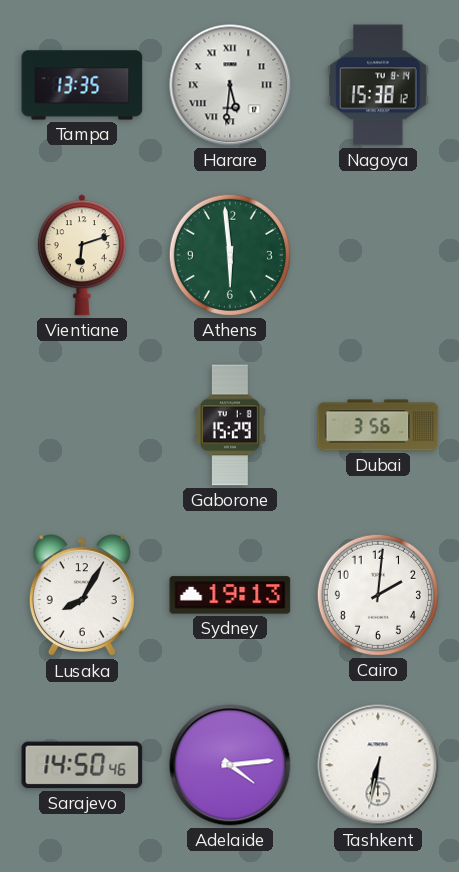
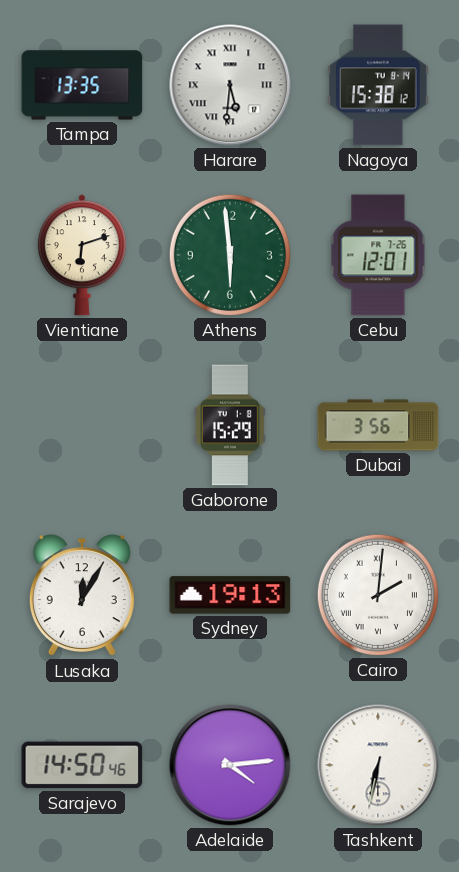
Cebu: none -> 12:01
Lusaka: 8:05 -> 12:05
Cairo numerals: Arabic -> Roman
